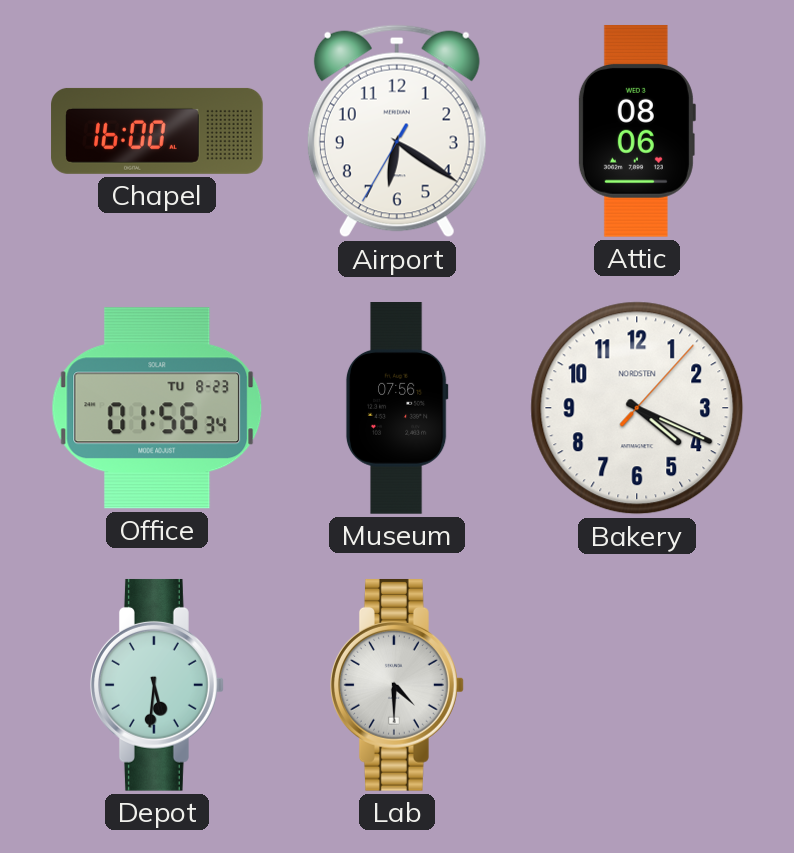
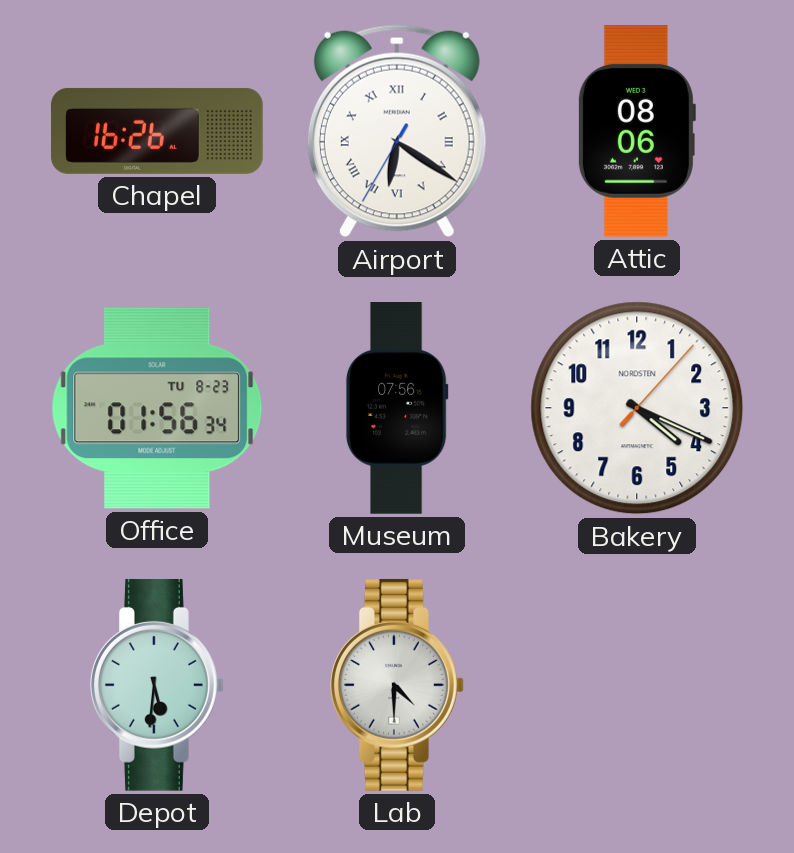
Chapel: 16:00 -> 16:26
Airport numerals: Arabic -> Roman
